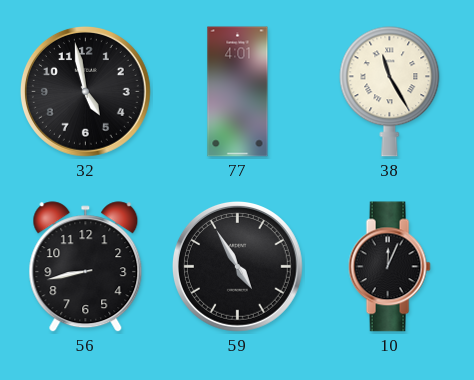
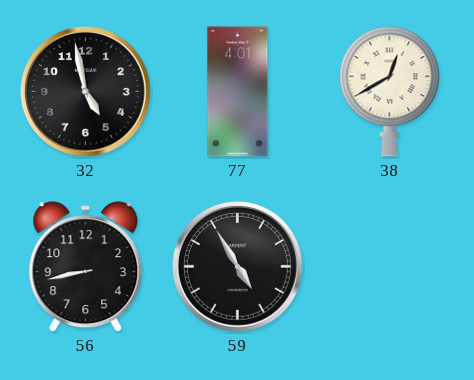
38: 11:25 -> 12:40
10: 12:04 -> none
